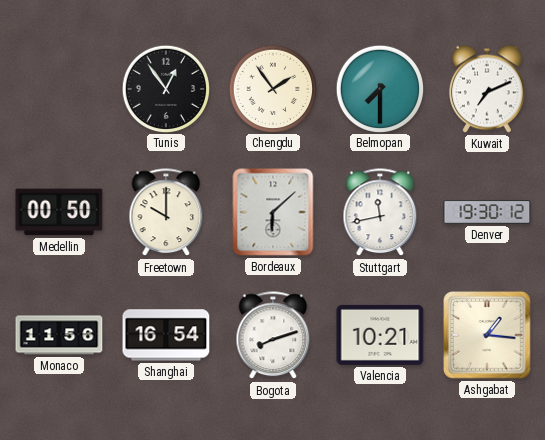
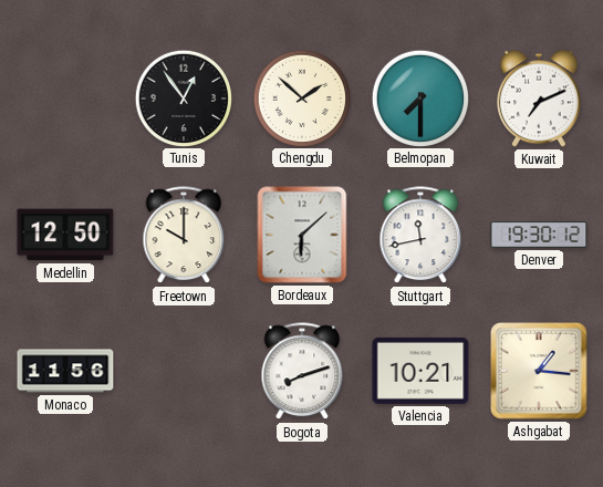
Chengdu: 1:54 -> 1:52
Medellin: 00:50 -> 12:50
Shanghai: 16:54 -> none
